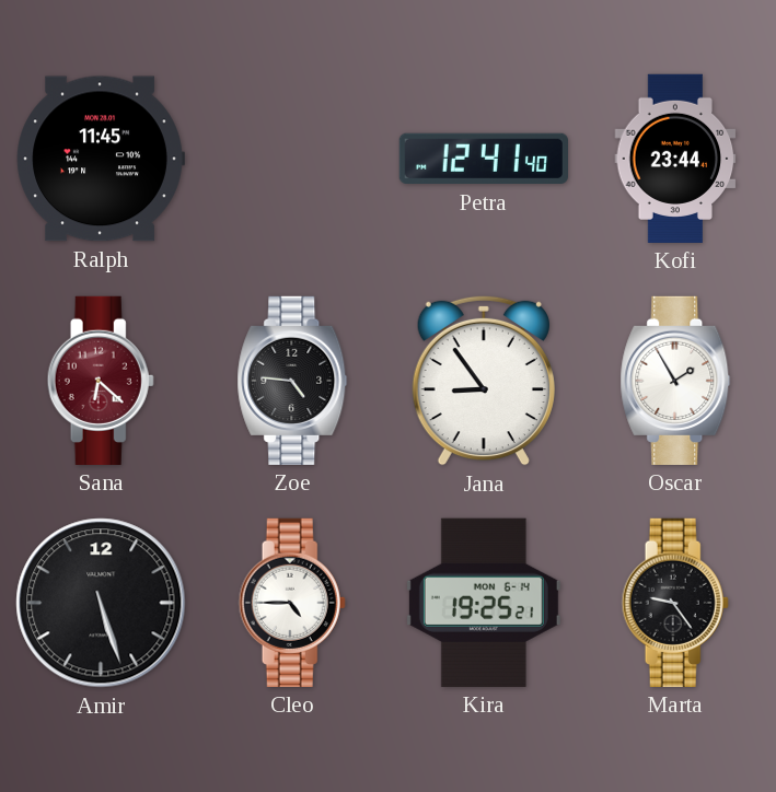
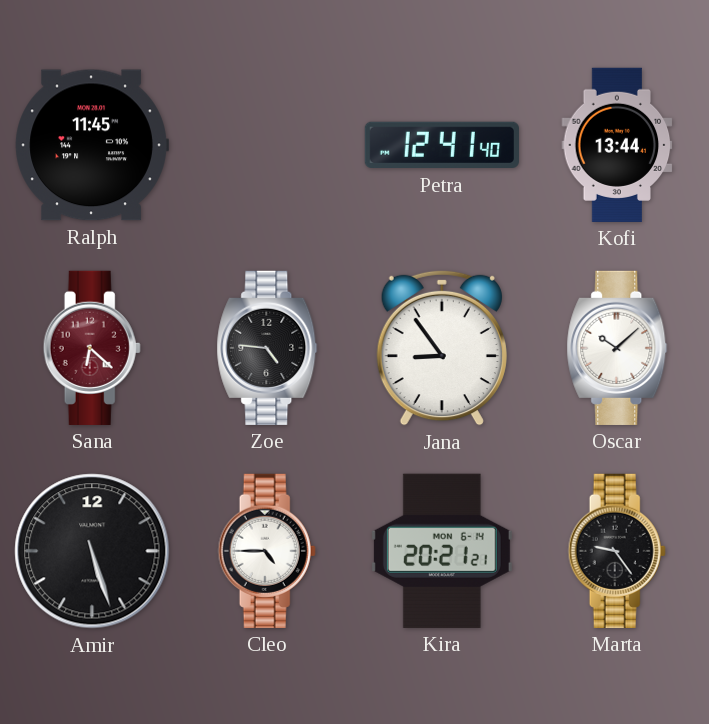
Kofi: 23:44 -> 13:44
Oscar: 1:55 -> 10:08
Kira: 19:25 -> 20:21
